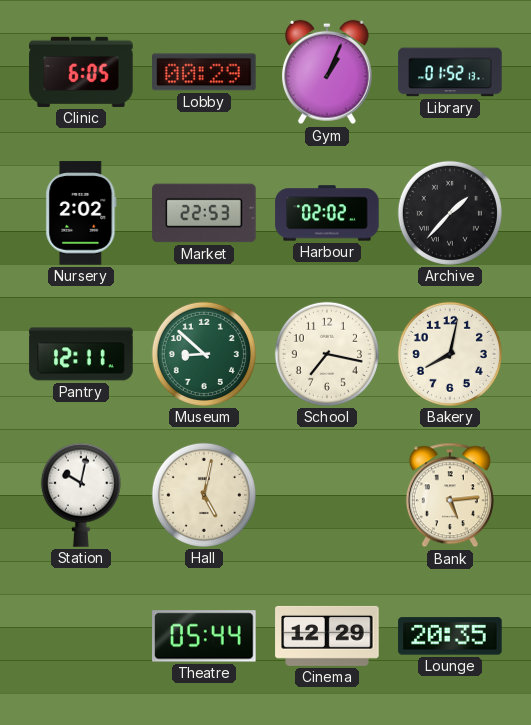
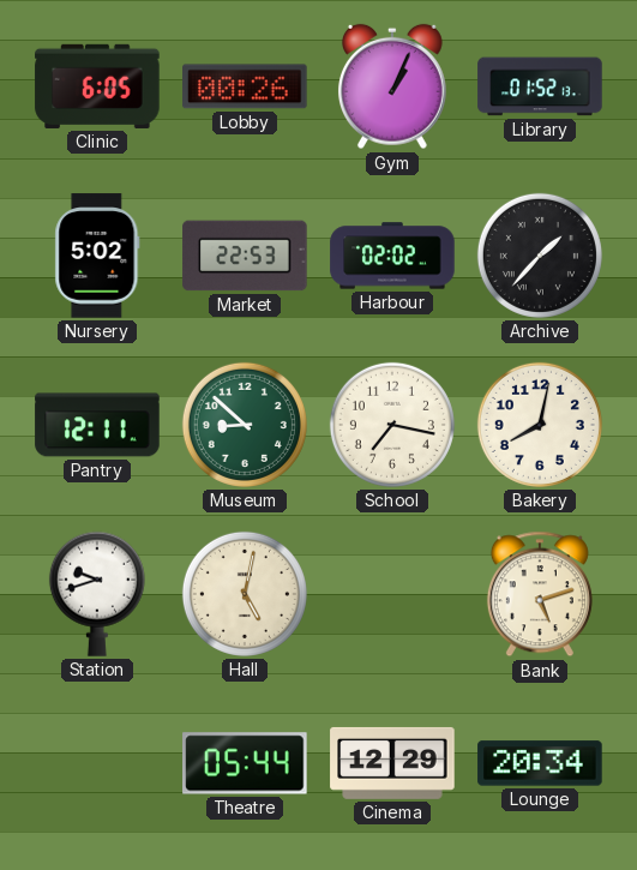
Lobby: 00:29 -> 00:26
Nursery: 2:02 -> 5:02
Station: 10:02 -> 9:42
Bank: 5:14 -> 5:12
Lounge: 20:35 -> 20:34
